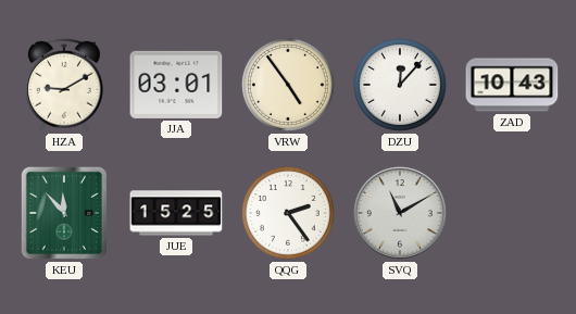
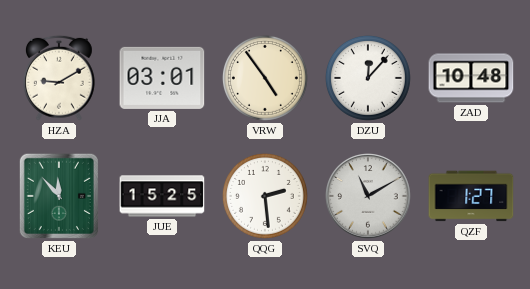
ZAD: 10:43 -> 10:48
QQG: 2:24 -> 2:29
QZF: none -> 1:27
